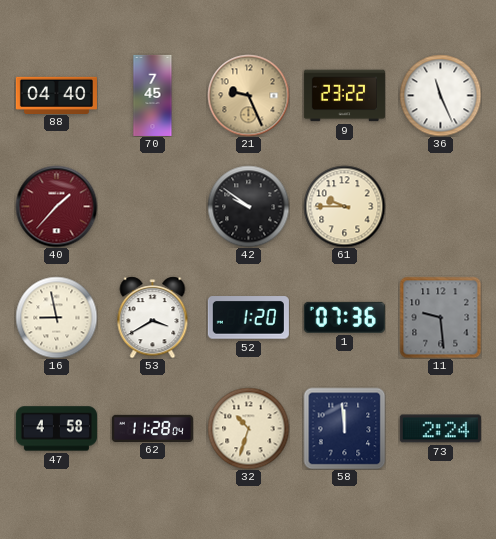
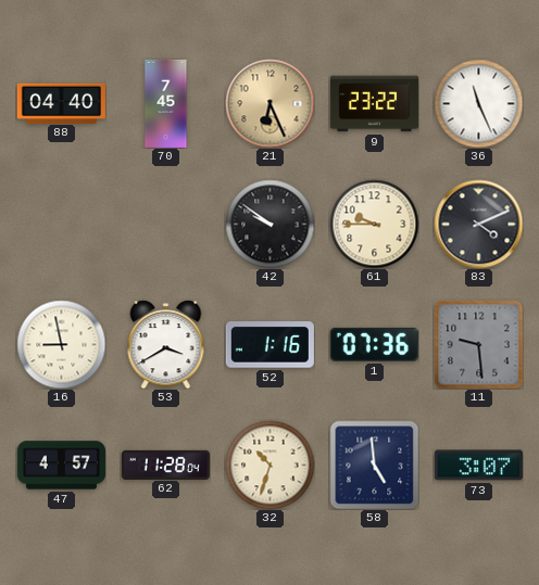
21: 9:26 -> 6:26
40: 1:37 -> none
83: none -> 4:11
52: 1:20 -> 1:16
47: 4:58 -> 4:57
58: 11:59 -> 4:59
73: 2:24 -> 3:07
